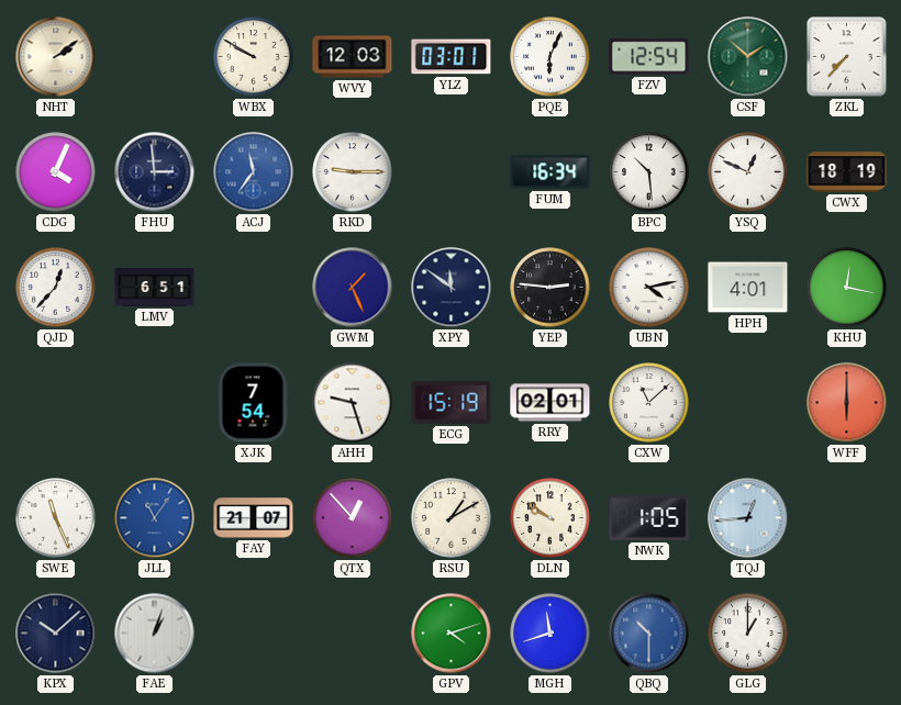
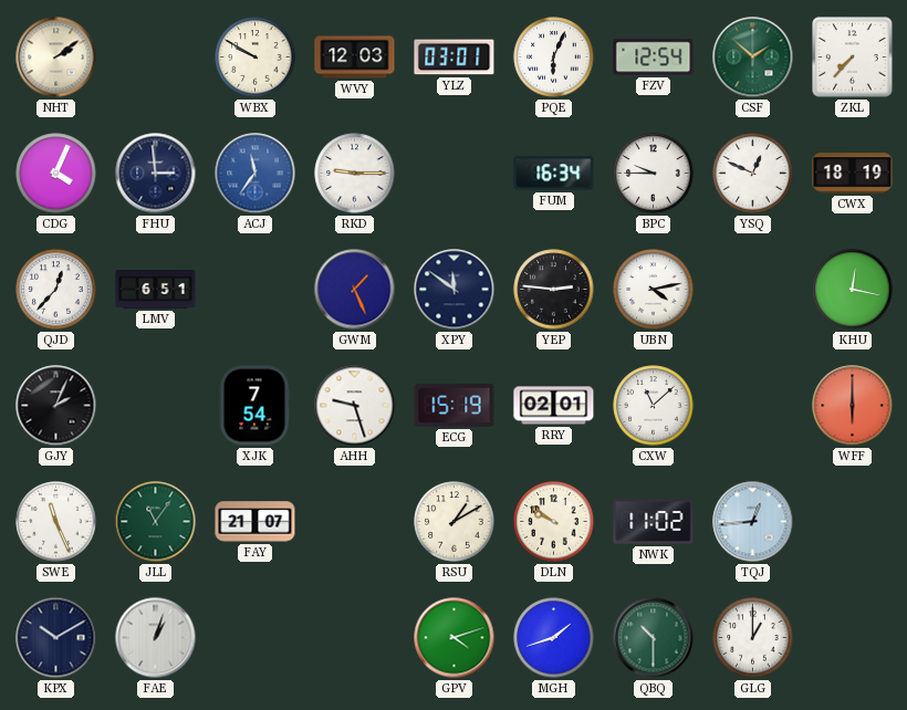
BPC: 10:29 -> 9:45
HPH: 4:01 -> none
GJY: none -> 2:04
JLL dial: blue -> green
QTX: 12:53 -> none
NWK: 1:05 -> 11:02
KPX: 10:08 -> 10:10
MGH: 11:42 -> 1:42
QBQ dial: blue -> green
